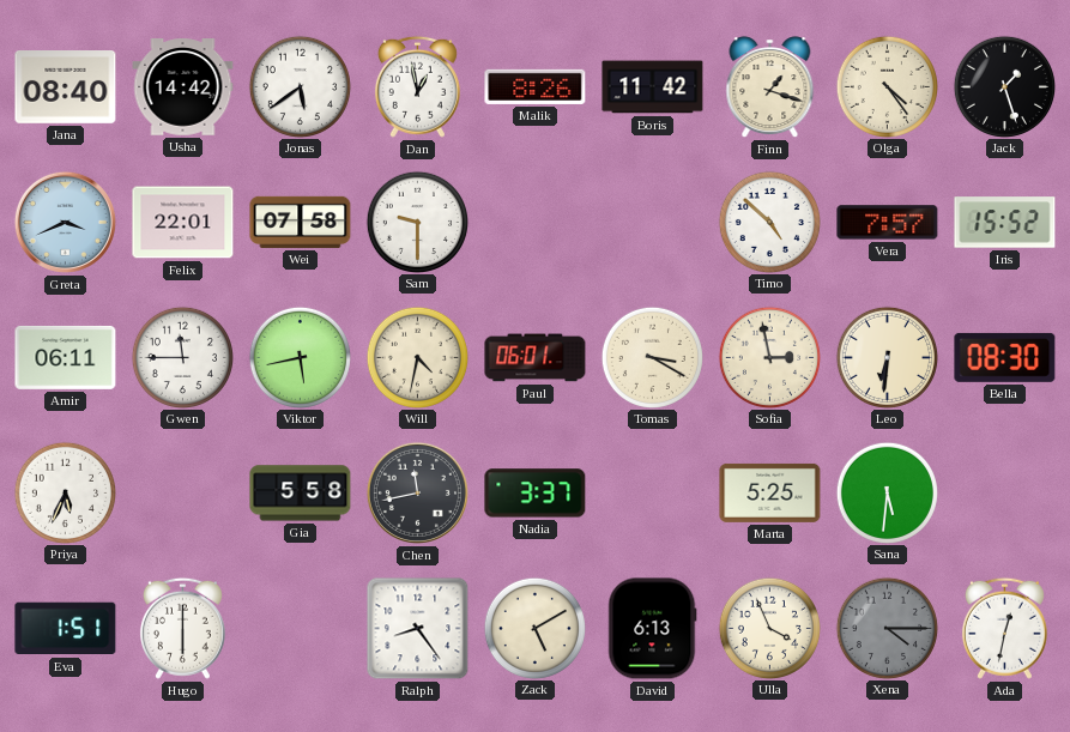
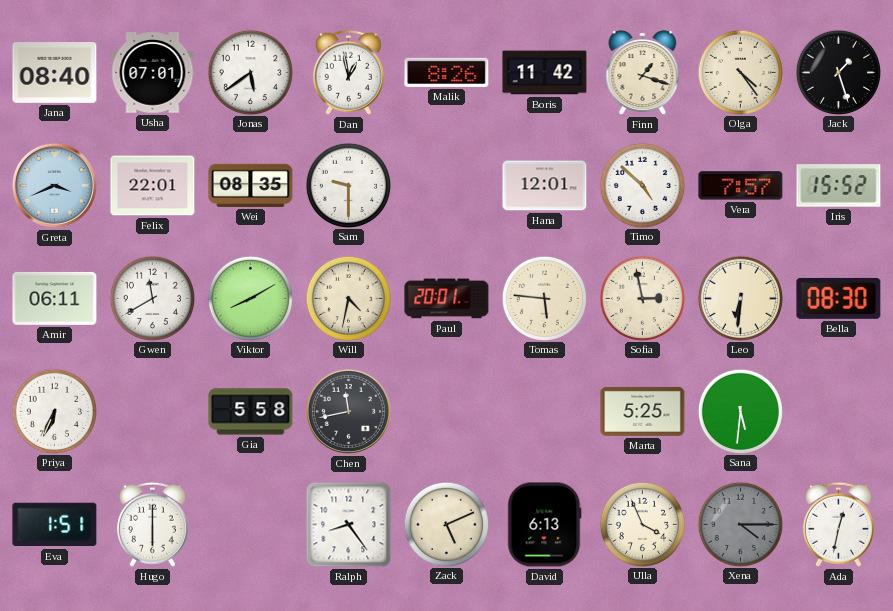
Usha: 14:42 -> 07:01
Wei: 07:58 -> 08:35
Hana: none -> 12:01
Gwen: 11:45 -> 11:40
Viktor: 5:43 -> 8:10
Paul: 06:01 -> 20:01
Tomas: 3:20 -> 5:46
Priya: 5:34 -> 6:34
Nadia: 3:37 -> none
Zack: 5:10 -> 5:11
